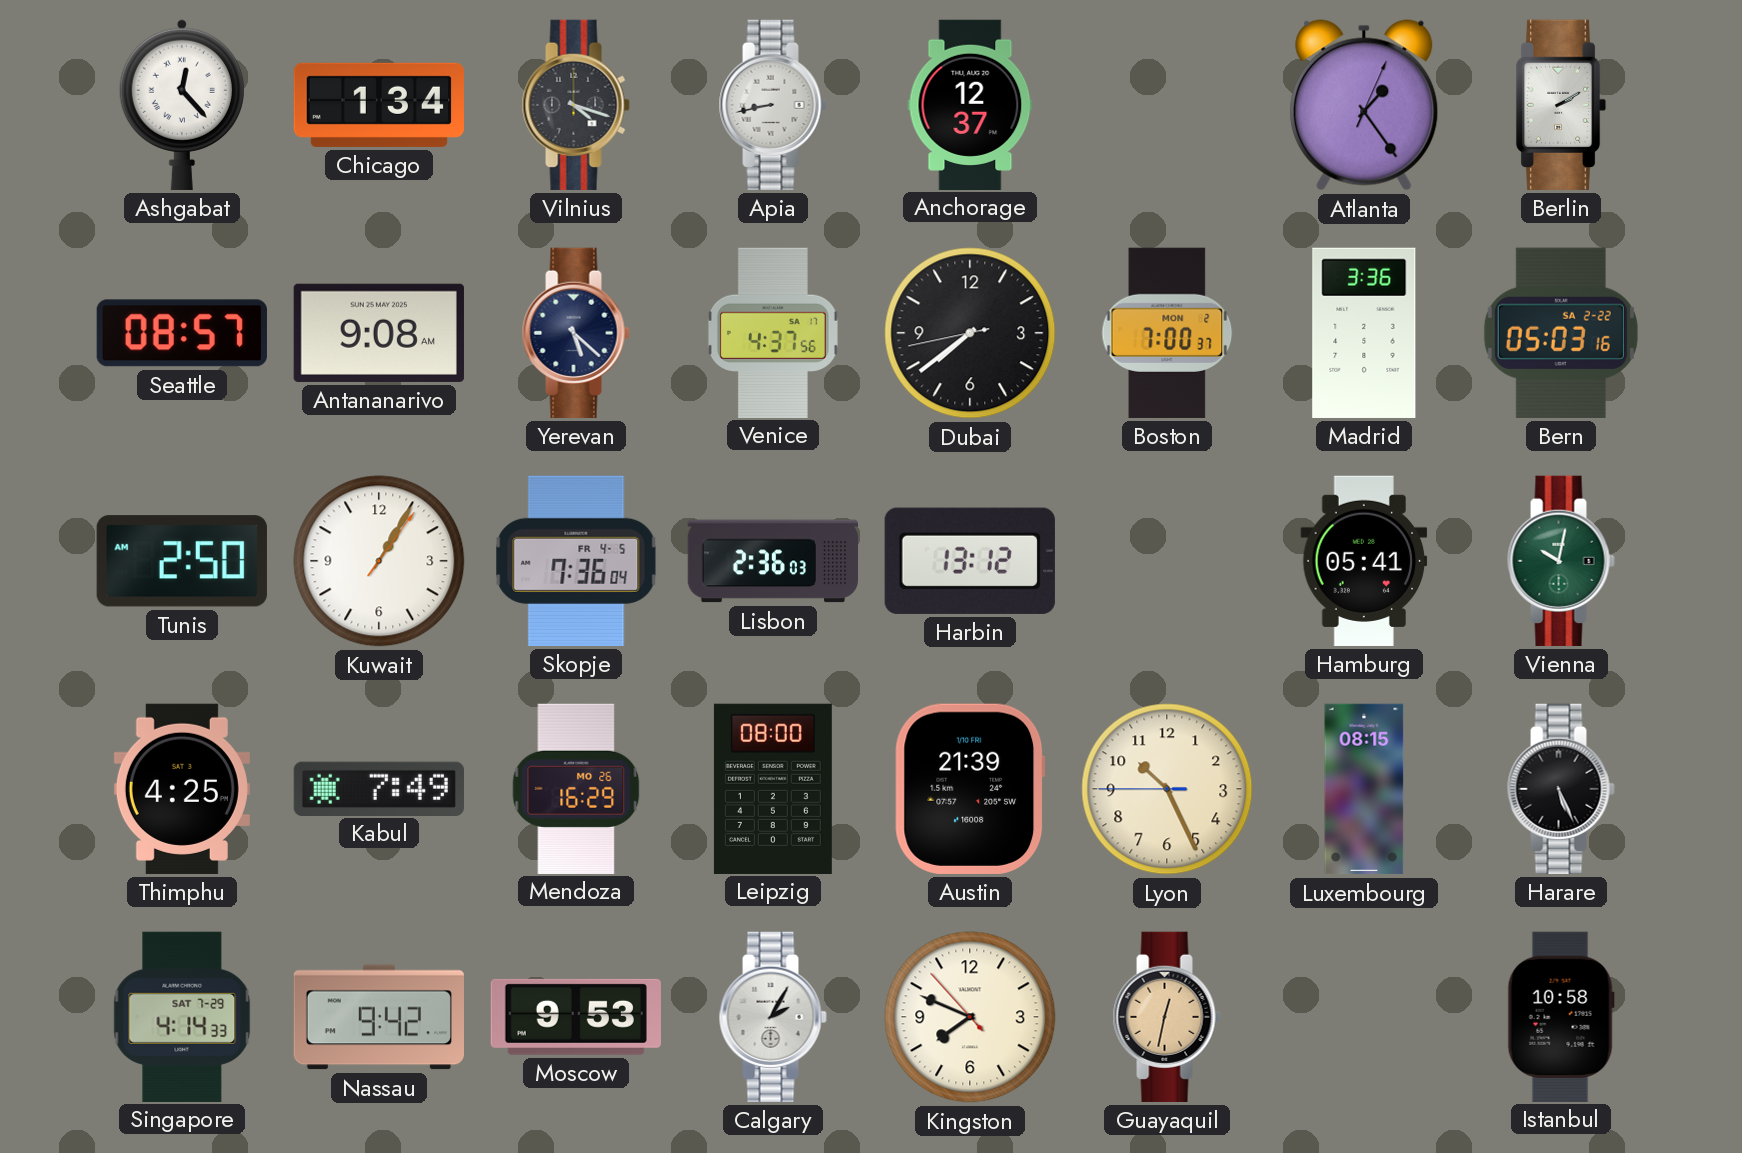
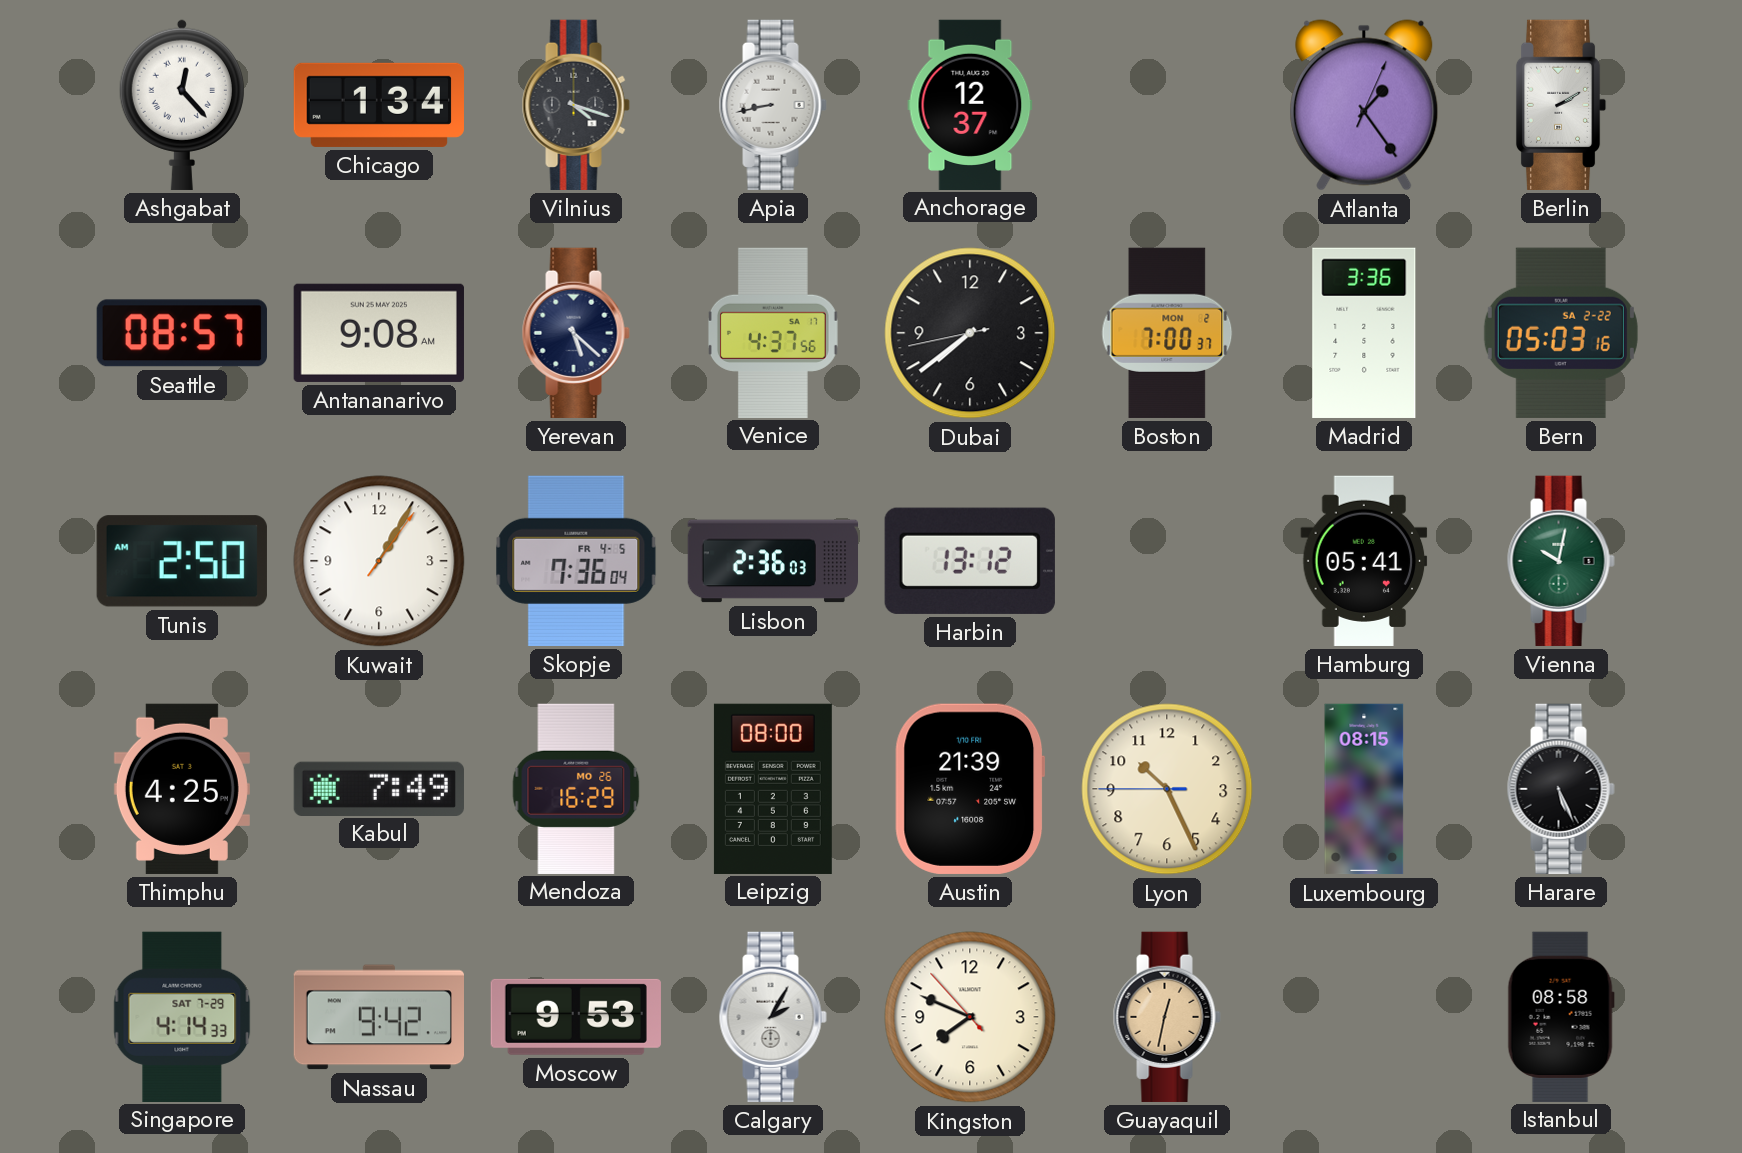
Istanbul: 10:58 -> 08:58
